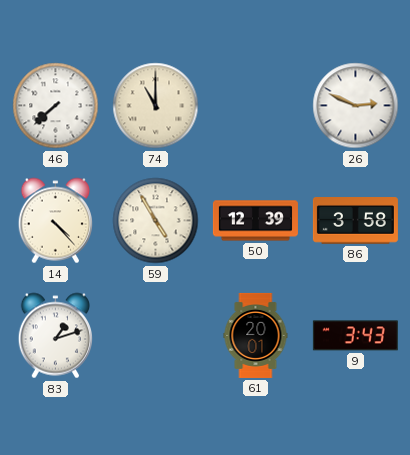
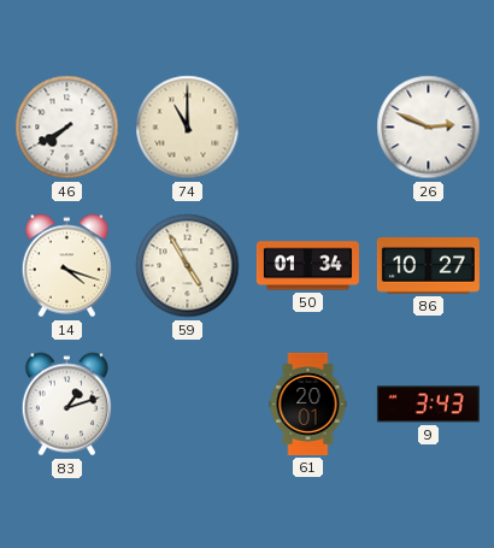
46: 7:38 -> 7:40
14: 4:23 -> 4:18
50: 12:39 -> 01:34
86: 3:58 -> 10:27
